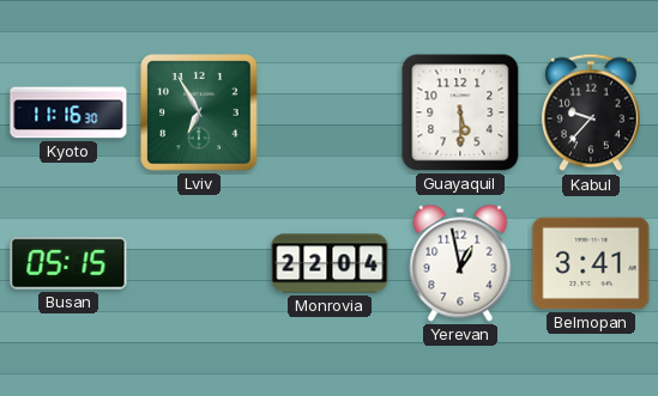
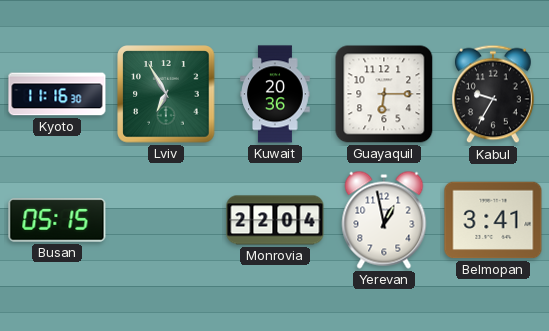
Kuwait: none -> 20:36
Guayaquil: 5:30 -> 6:15
Kabul: 9:37 -> 9:35
